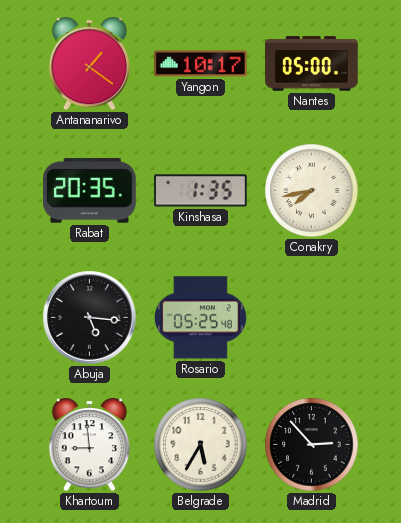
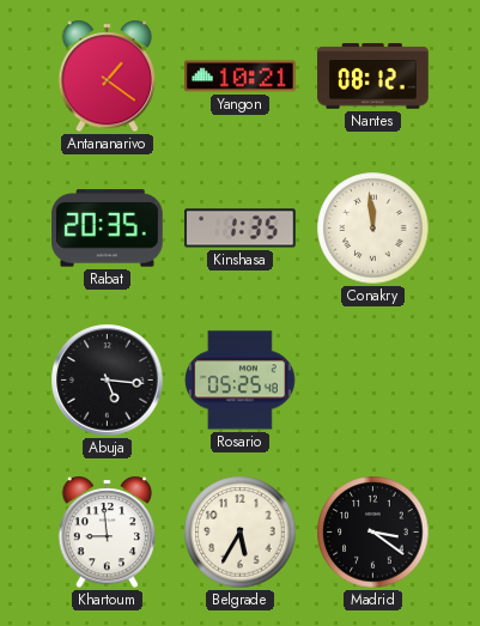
Yangon: 10:17 -> 10:21
Nantes: 05:00 -> 08:12
Conakry: 7:43 -> 11:59
Madrid: 2:53 -> 3:21
